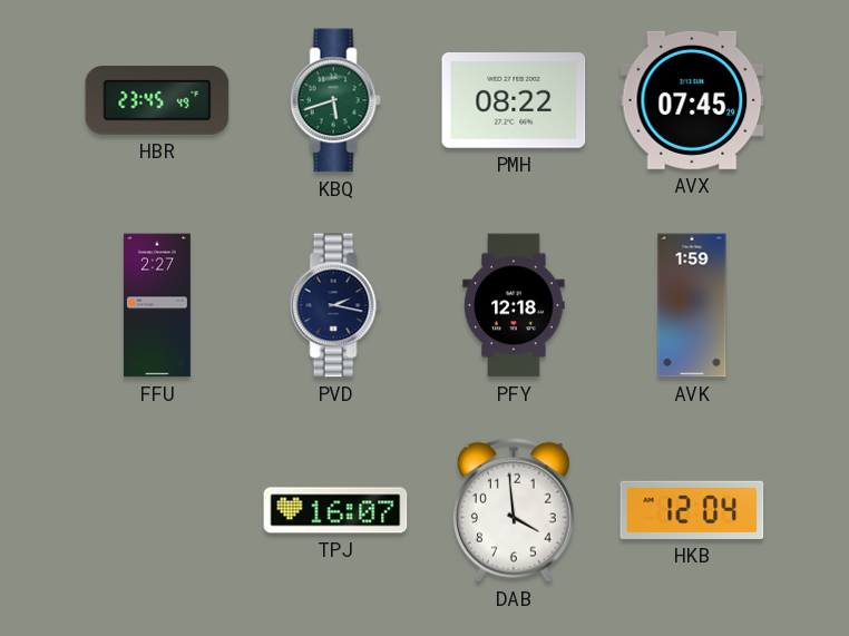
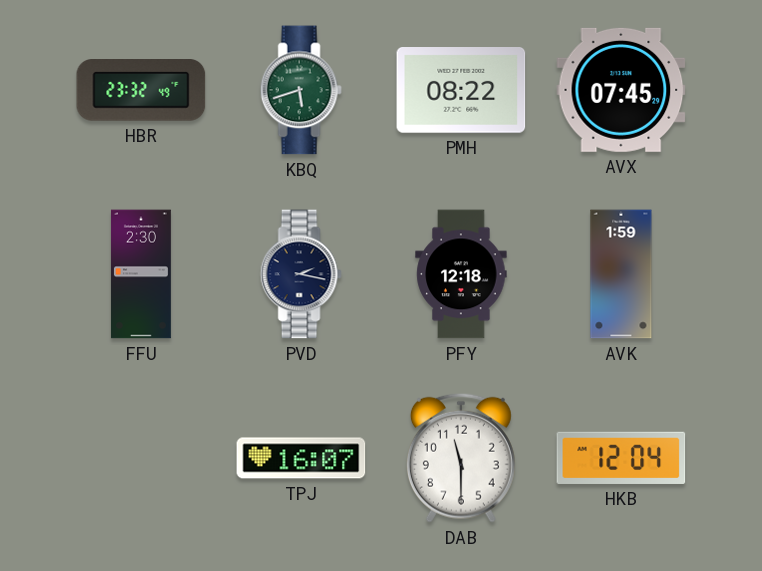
HBR: 23:45 -> 23:32
FFU: 2:27 -> 2:30
DAB: 3:59 -> 11:30
